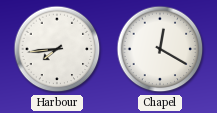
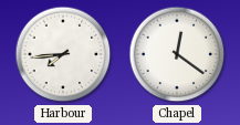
Chapel: 12:20 -> 12:21
